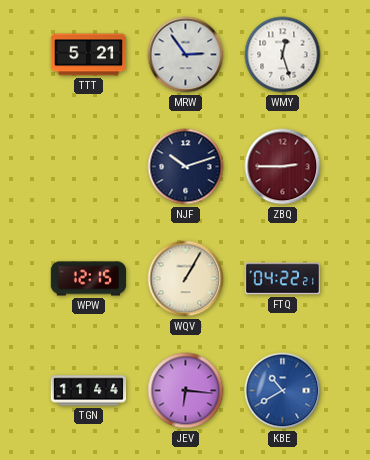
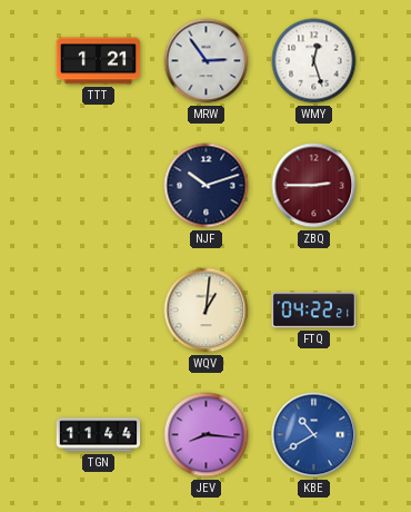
TTT: 5:21 -> 1:21
WPW: 12:15 -> none
WQV: 1:05 -> 1:01
JEV: 6:16 -> 8:16
